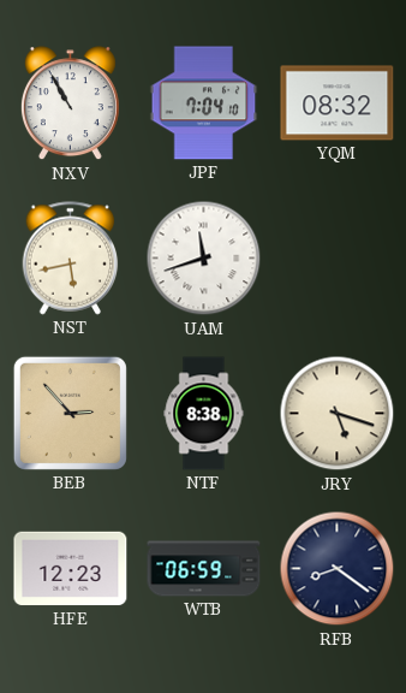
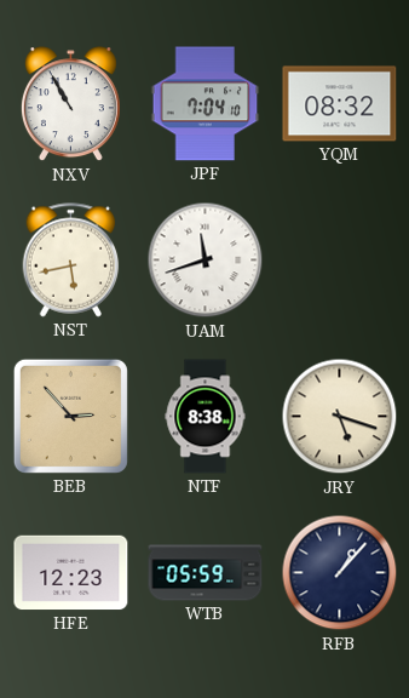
WTB: 06:59 -> 05:59
RFB: 8:21 -> 1:07
